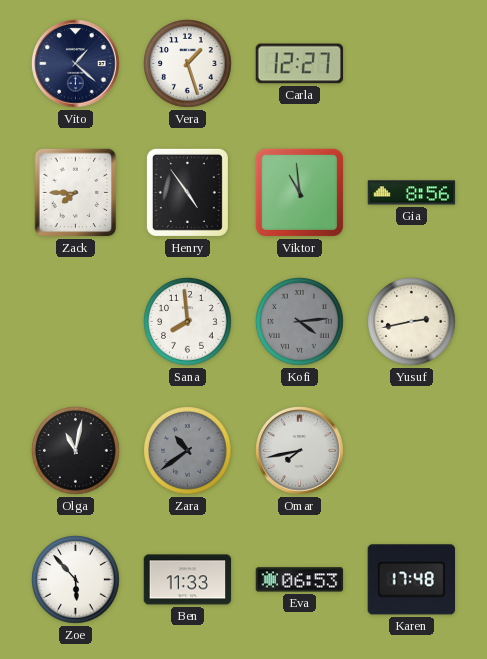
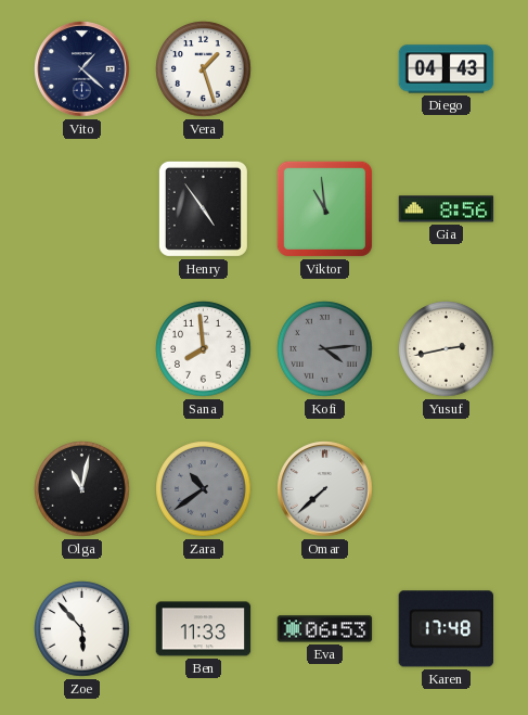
Carla: 12:27 -> none
Diego: none -> 04:43
Zack: 7:45 -> none
Omar: 7:43 -> 7:38
